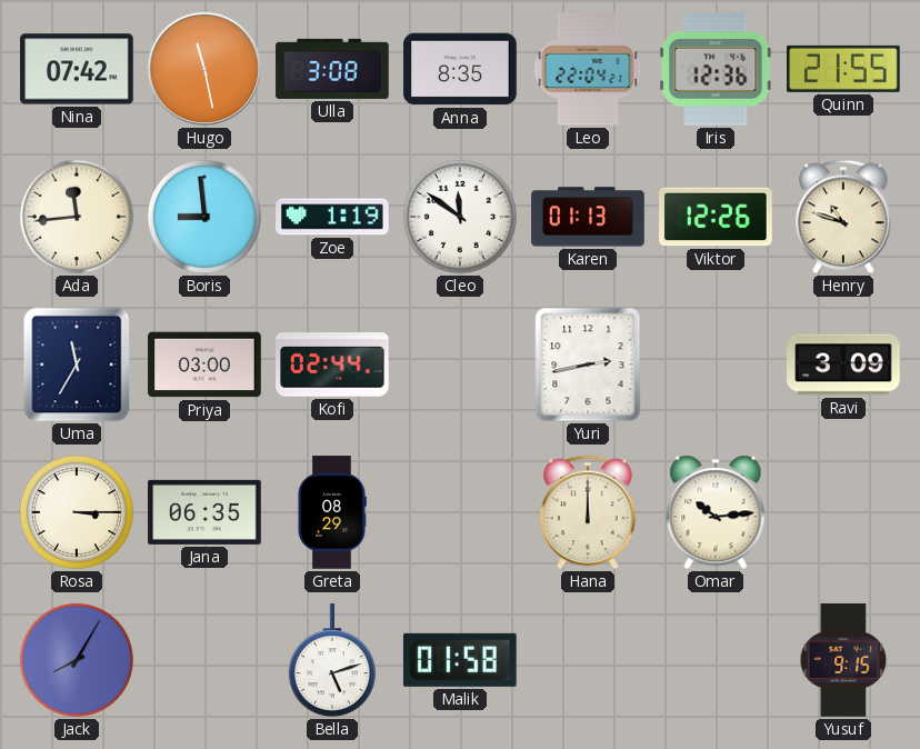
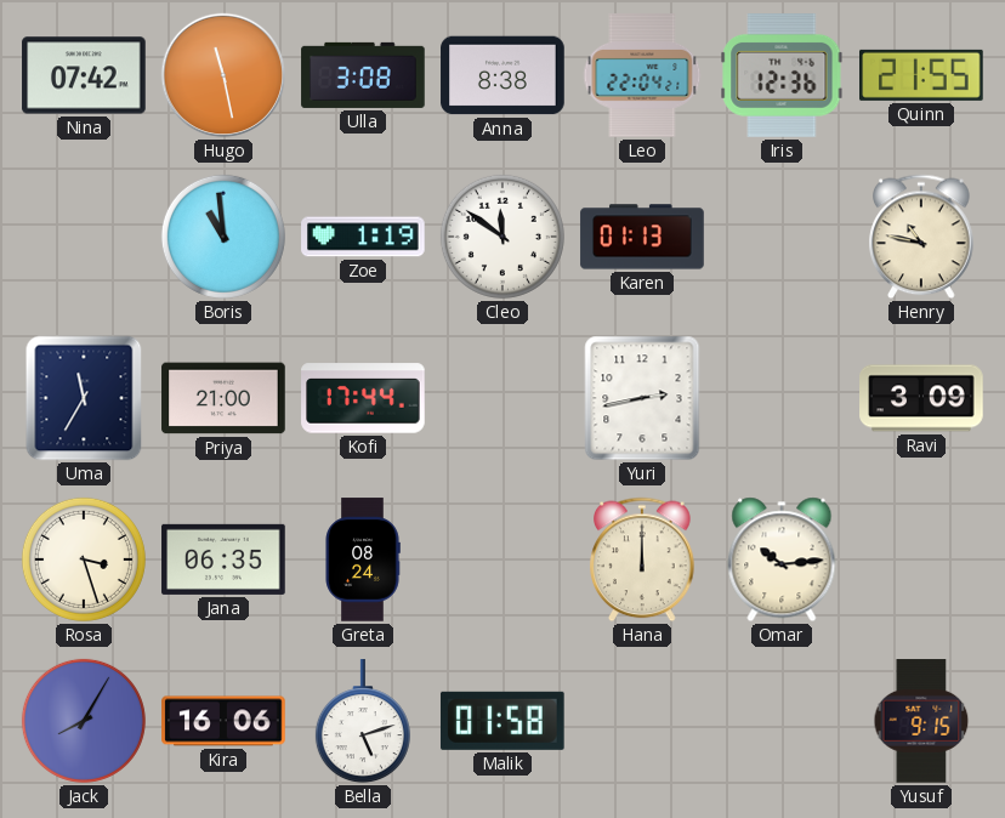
Anna: 8:35 -> 8:38
Ada: 11:44 -> none
Boris: 8:59 -> 10:59
Viktor: 12:26 -> none
Henry: 10:48 -> 10:47
Priya: 03:00 -> 21:00
Kofi: 02:44 -> 17:44
Rosa: 3:15 -> 3:27
Greta: 08:29 -> 08:24
Kira: none -> 16:06
